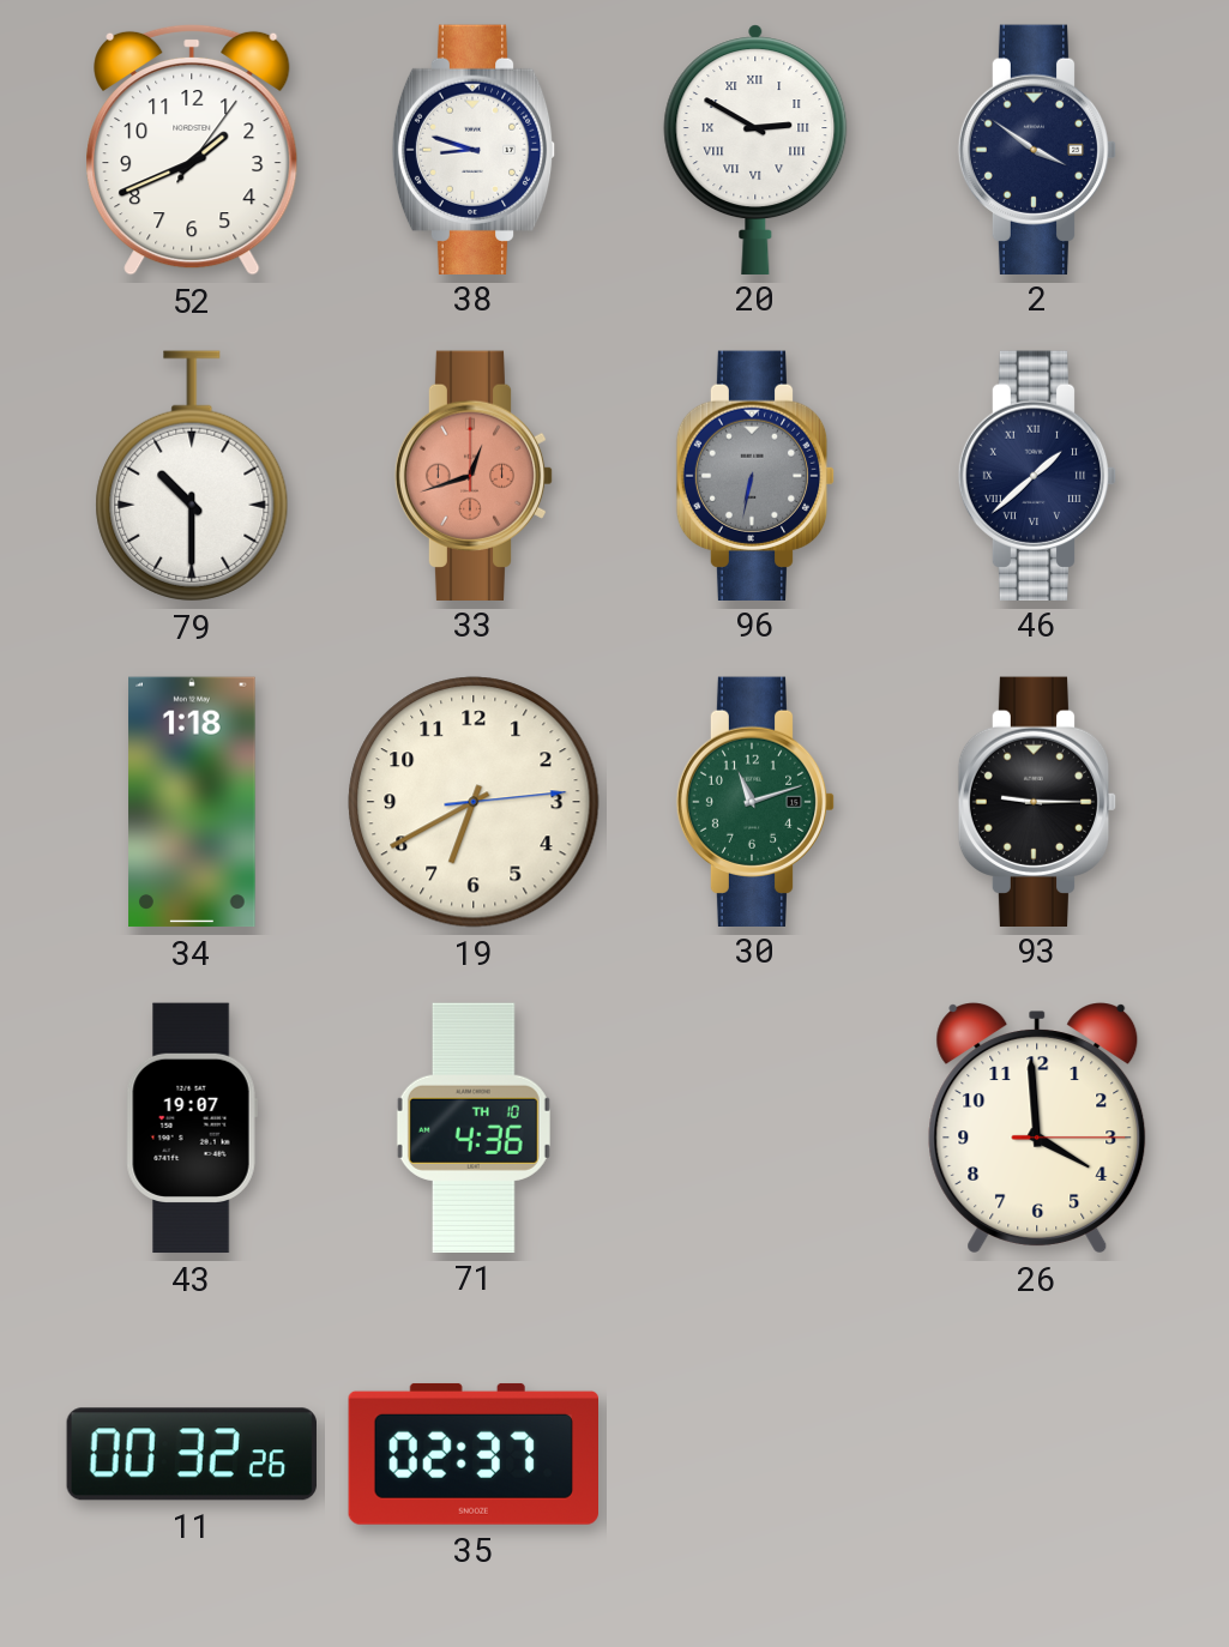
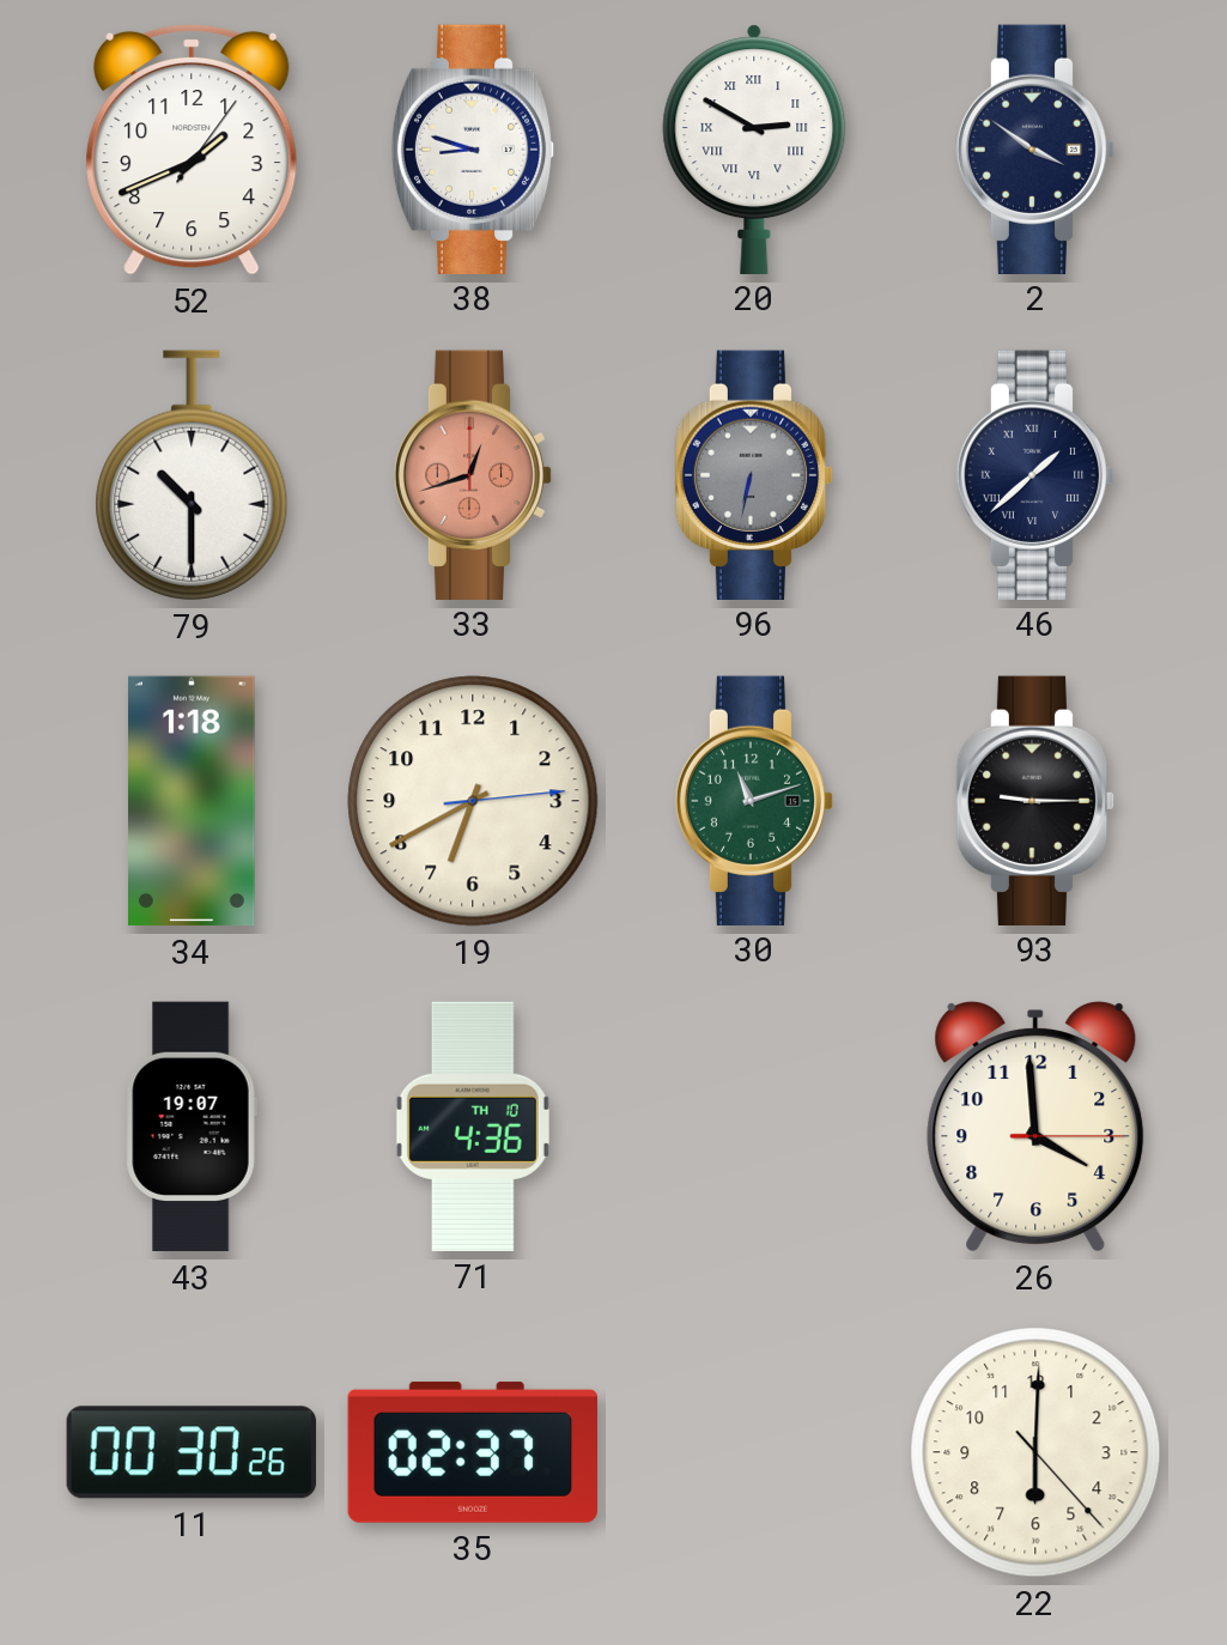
11: 00:32 -> 00:30
22: none -> 6:00
